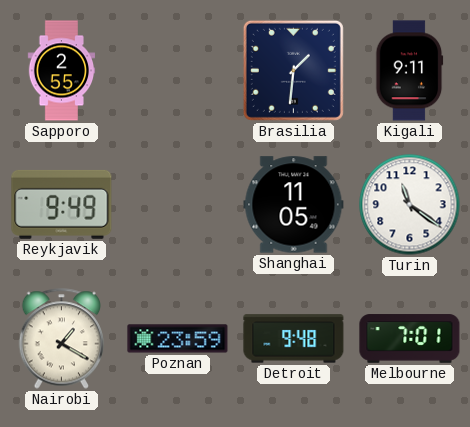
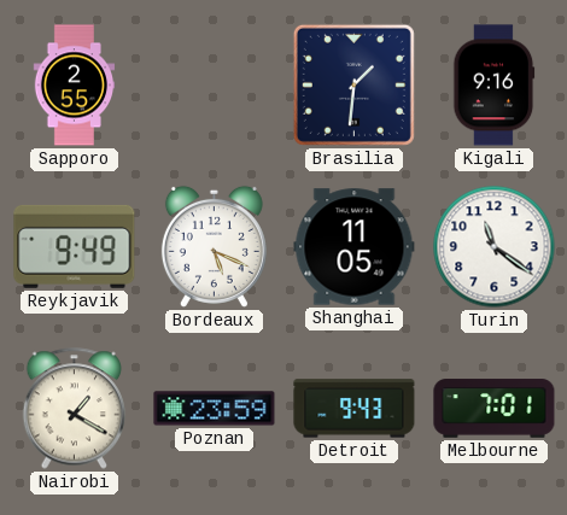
Kigali: 9:11 -> 9:16
Bordeaux: none -> 5:19
Detroit: 9:48 -> 9:43
